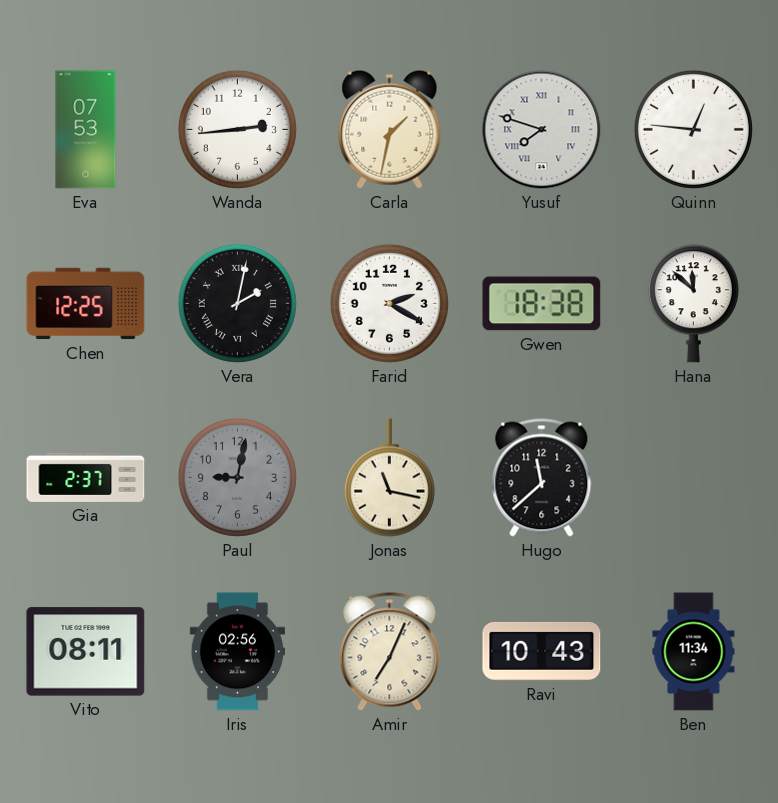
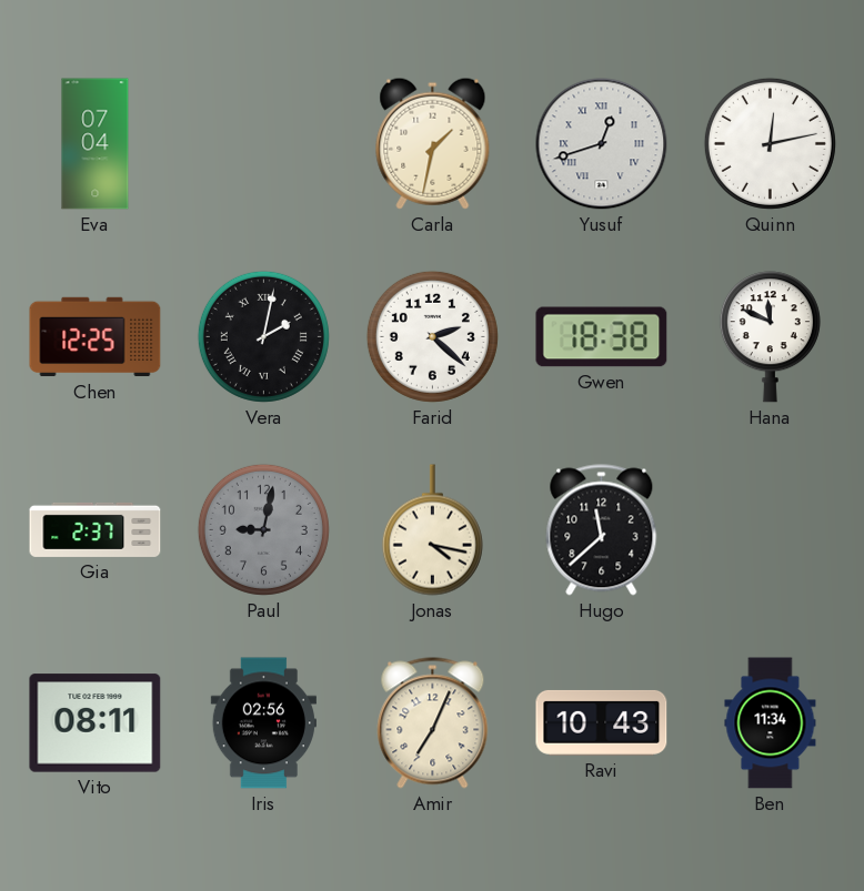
Eva: 07:53 -> 07:04
Wanda: 2:44 -> none
Yusuf: 7:48 -> 12:42
Quinn: 12:46 -> 12:13
Farid: 2:20 -> 2:22
Hana: 11:52 -> 11:49
Jonas: 11:17 -> 4:17
